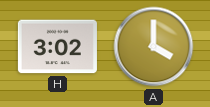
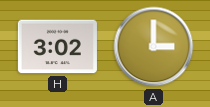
A: 4:00 -> 3:00
